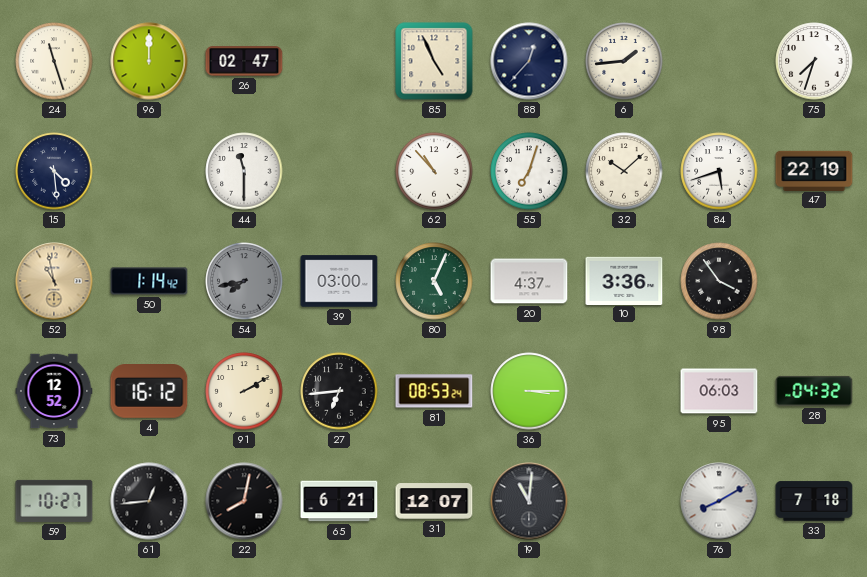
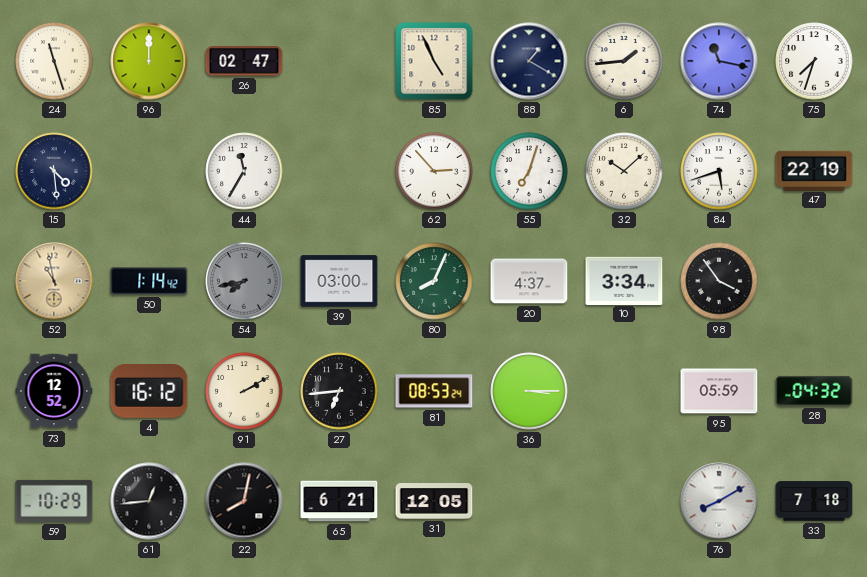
88: 12:37 -> 1:20
74: none -> 11:17
44: 11:30 -> 11:35
62: 10:53 -> 2:53
80: 5:04 -> 8:04
10: 3:36 -> 3:34
95: 06:03 -> 05:59
59: 10:27 -> 10:29
31: 12:07 -> 12:05
19: 11:01 -> none
